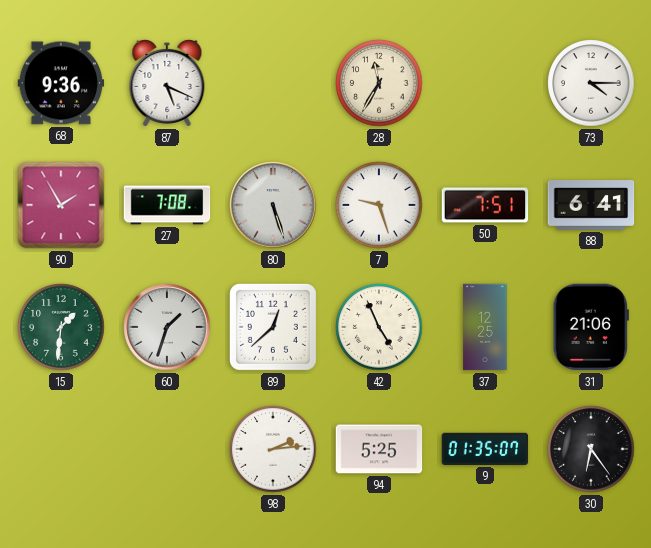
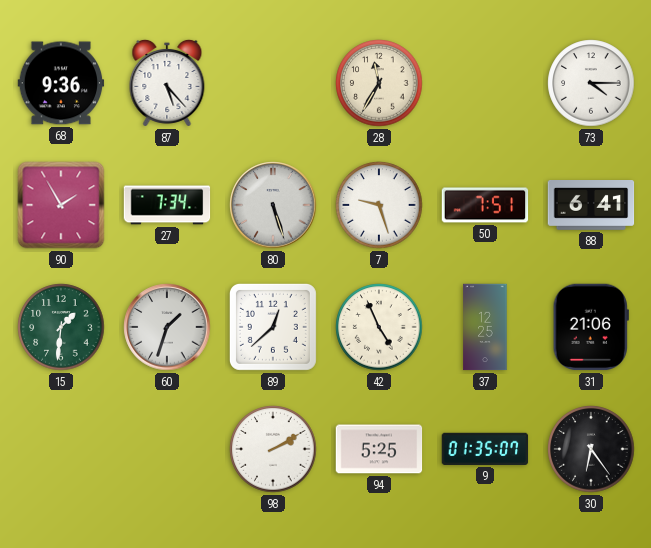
87: 5:19 -> 5:23
27: 7:08 -> 7:34
98: 2:14 -> 2:10
